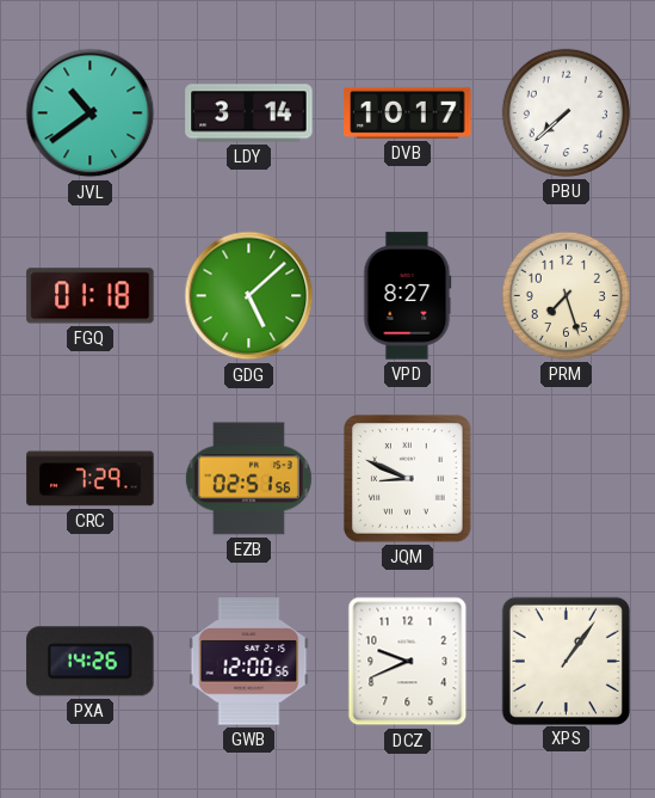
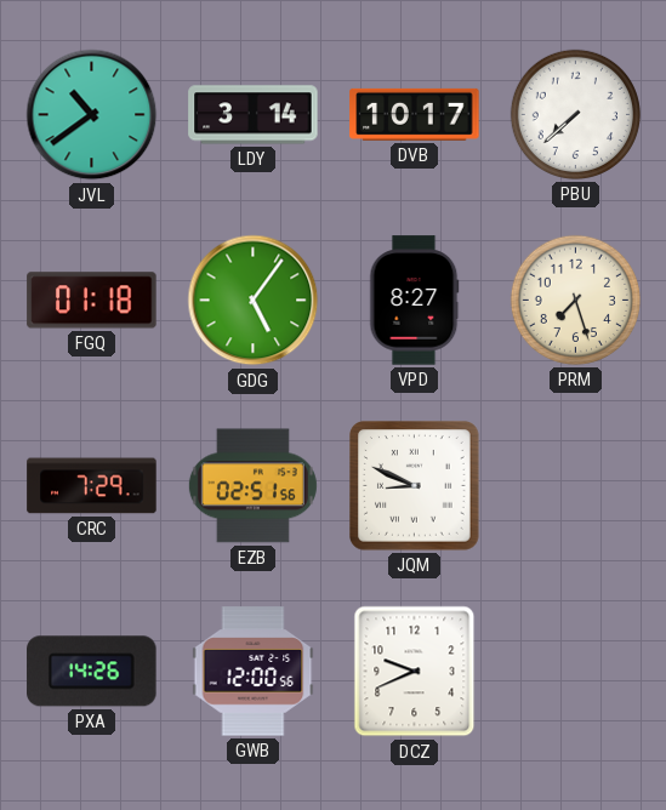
GDG: 5:08 -> 5:06
XPS: 1:06 -> none
